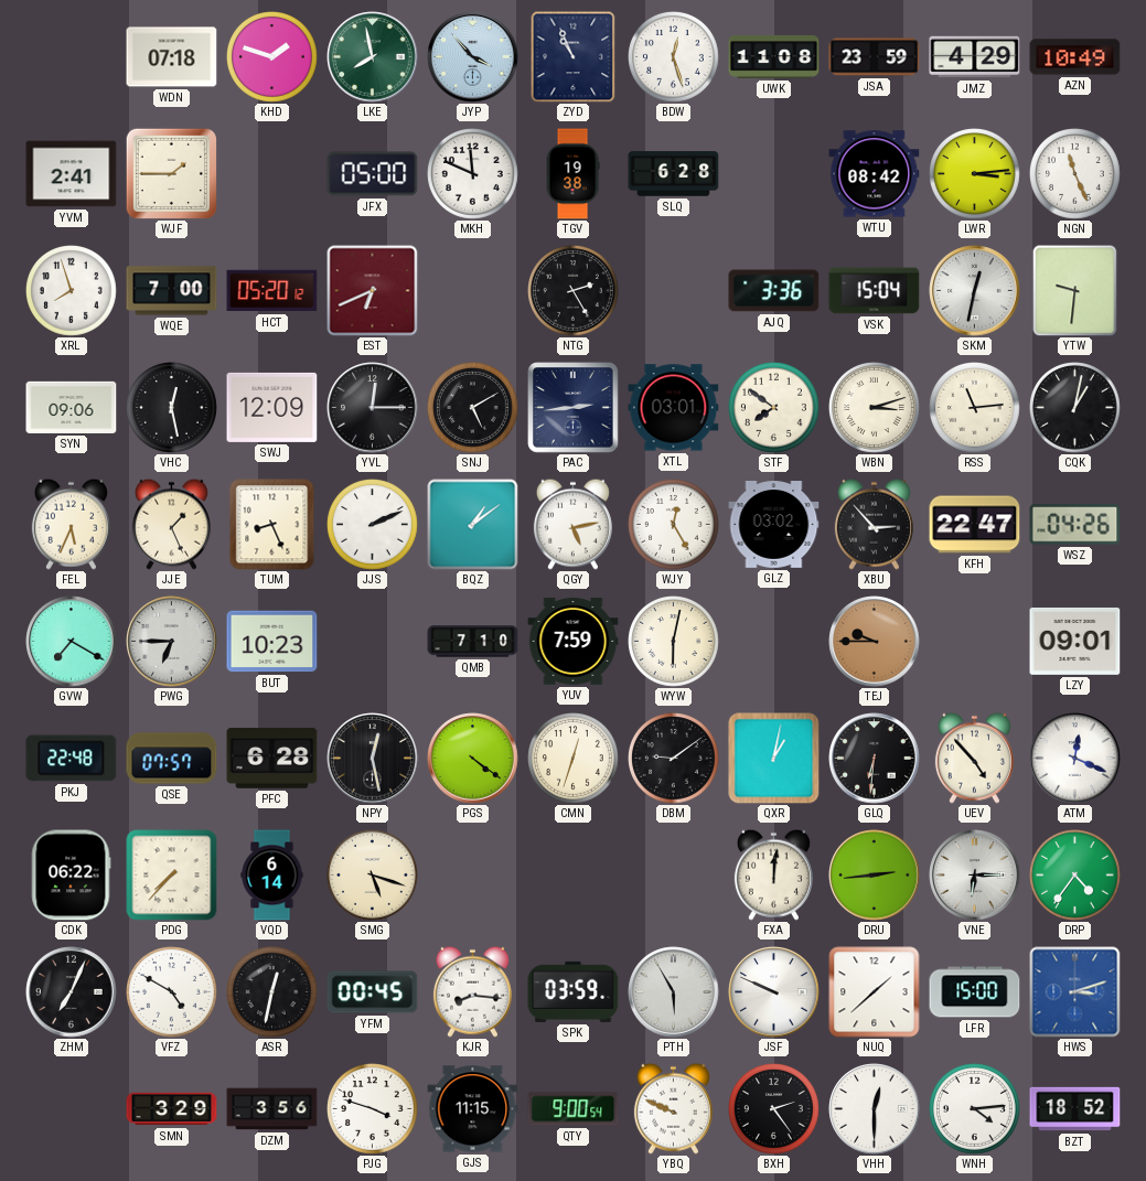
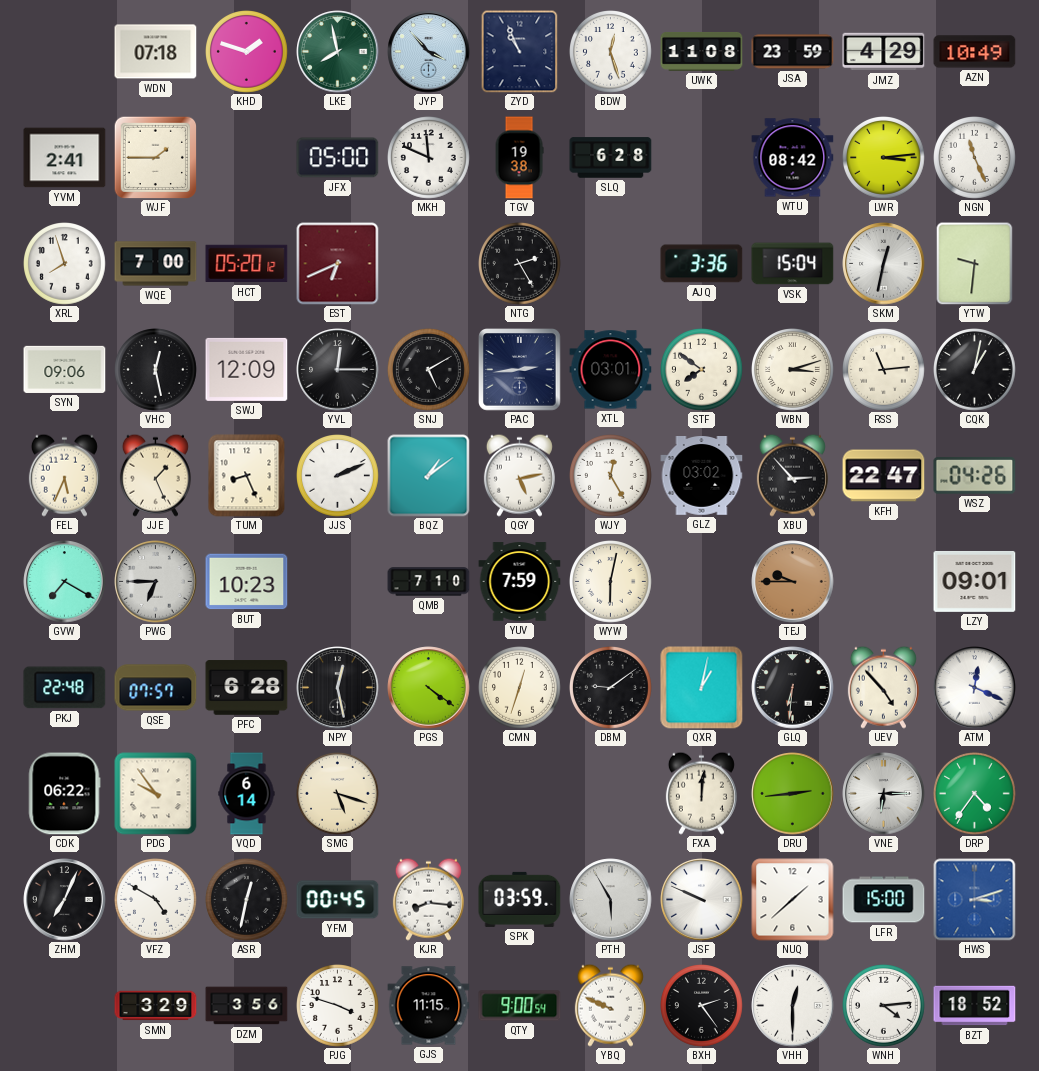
PDG: 7:37 -> 9:54
